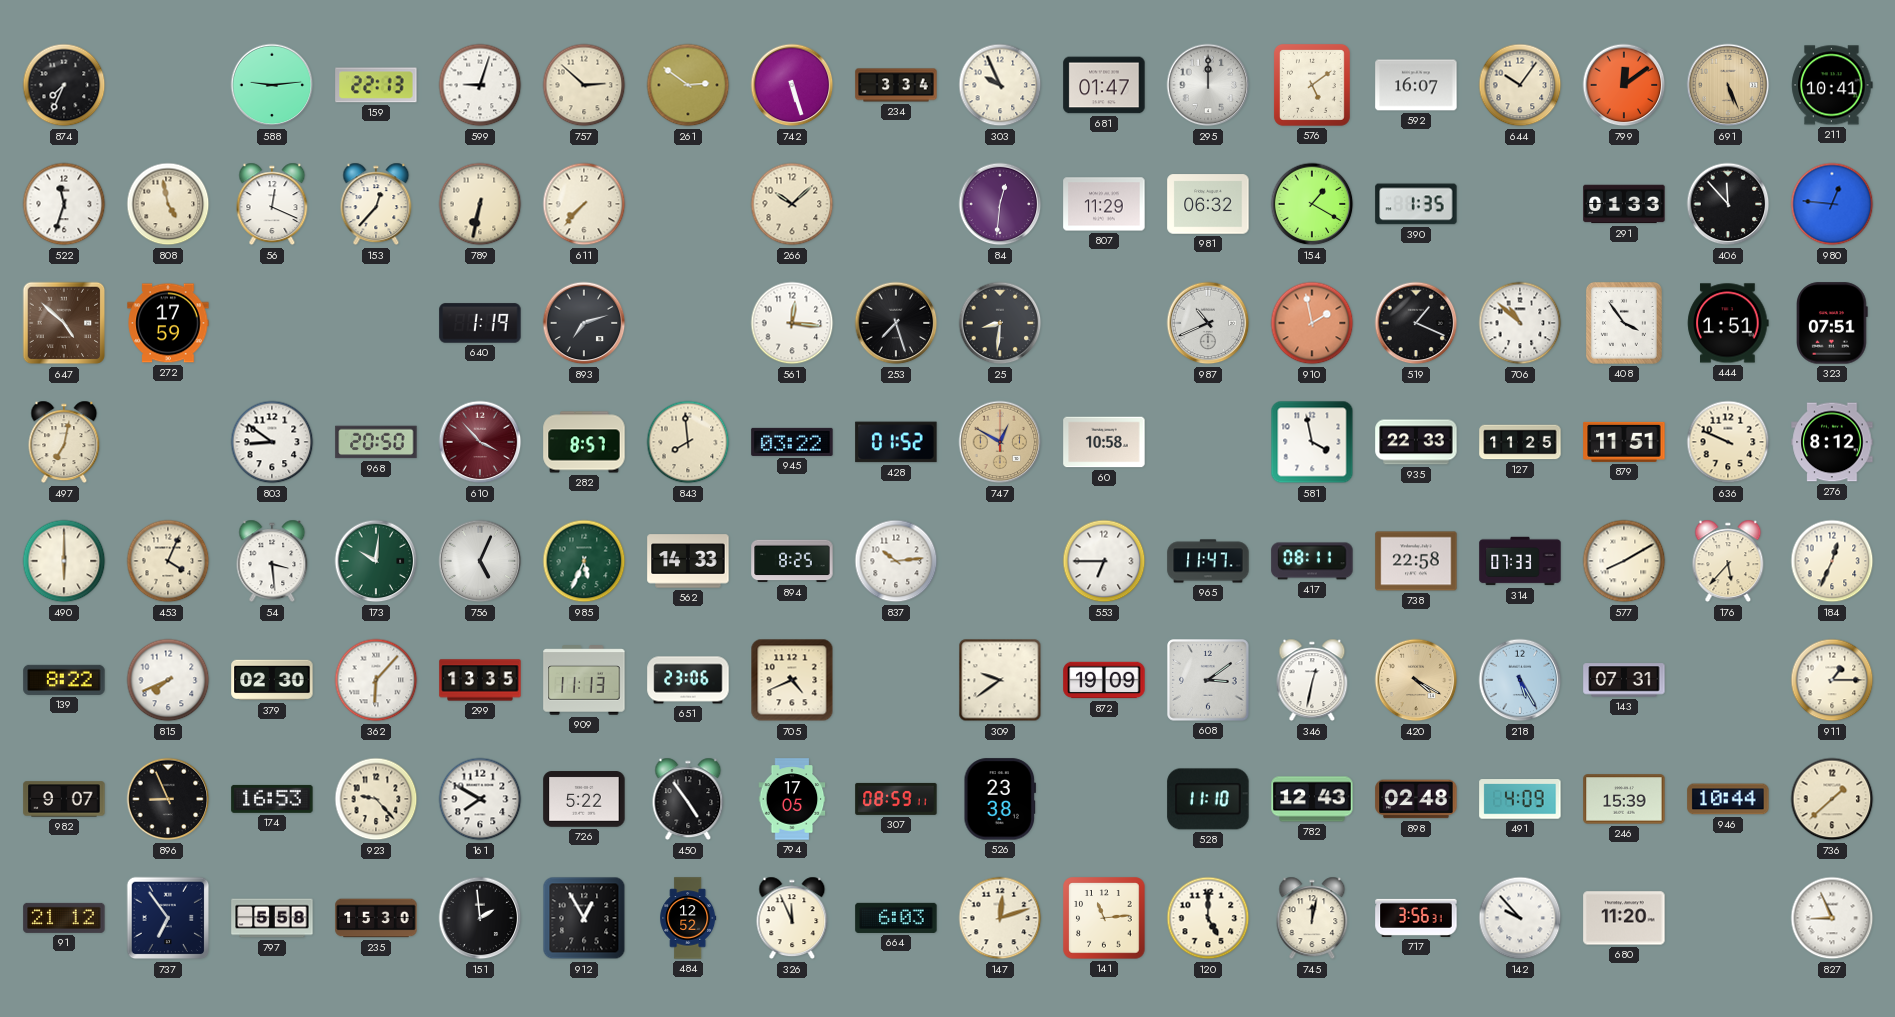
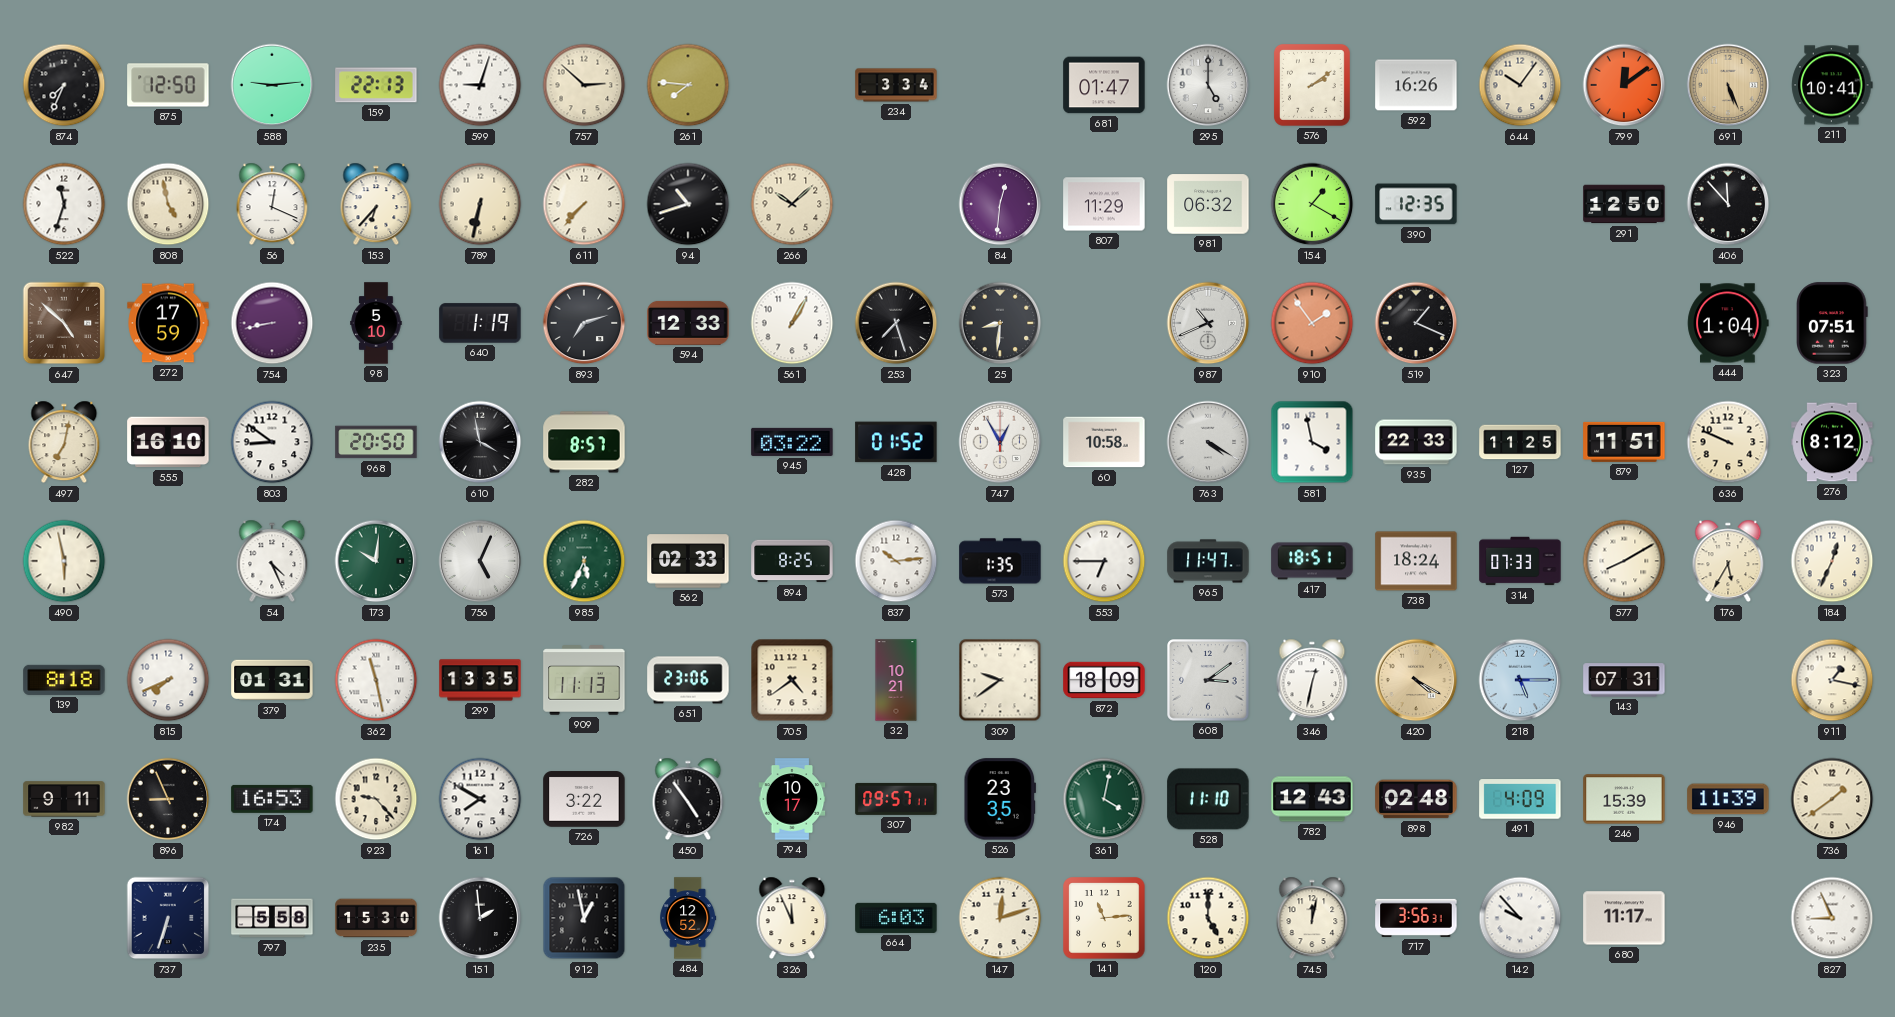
875: none -> 12:50
261: 2:51 -> 7:46
742: 5:27 -> none
303: 9:56 -> none
295: 12:00 -> 5:00
576: 5:09 -> 2:09
592: 16:07 -> 16:26
153: 12:37 -> 6:37
94: none -> 10:42
390: 1:35 -> 12:35
291: 01:33 -> 12:50
980: 12:46 -> none
754: none -> 8:43
98: none -> 5:10
594: none -> 12:33
561: 12:16 -> 1:05
910: 1:58 -> 1:54
706: 10:52 -> none
408: 3:54 -> none
444: 1:51 -> 1:04
555: none -> 16:10
610: 3:53 -> 3:58
610 dial: burgundy -> black
843: 7:59 -> none
747: 12:50 -> 12:55
747 dial: champagne -> white
763: none -> 4:20
490: 6:00 -> 5:58
453: 4:04 -> none
54: 3:29 -> 4:26
562: 14:33 -> 02:33
573: none -> 1:35
417: 08:11 -> 18:51
738: 22:58 -> 18:24
176: 5:37 -> 5:35
139: 8:22 -> 8:18
379: 02:30 -> 01:31
362: 6:07 -> 11:28
705: 4:41 -> 4:39
32: none -> 10:21
872: 19:09 -> 18:09
218: 5:25 -> 5:15
911: 1:15 -> 1:17
982: 9:07 -> 9:11
726: 5:22 -> 3:22
794: 17:05 -> 10:17
307: 08:59 -> 09:57
526: 23:38 -> 23:35
361: none -> 4:02
946: 10:44 -> 11:39
736: 1:38 -> 1:39
91: 21:12 -> none
737: 6:54 -> 6:33
912: 12:55 -> 12:58
680: 11:20 -> 11:17
